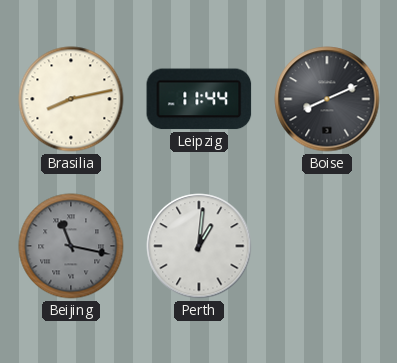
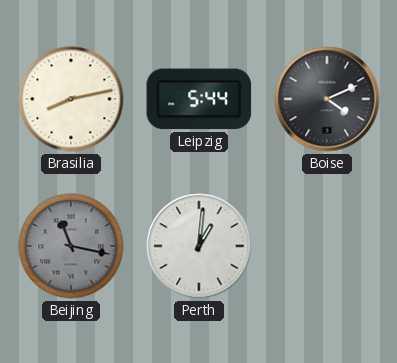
Leipzig: 11:44 -> 5:44
Boise: 8:11 -> 4:11
